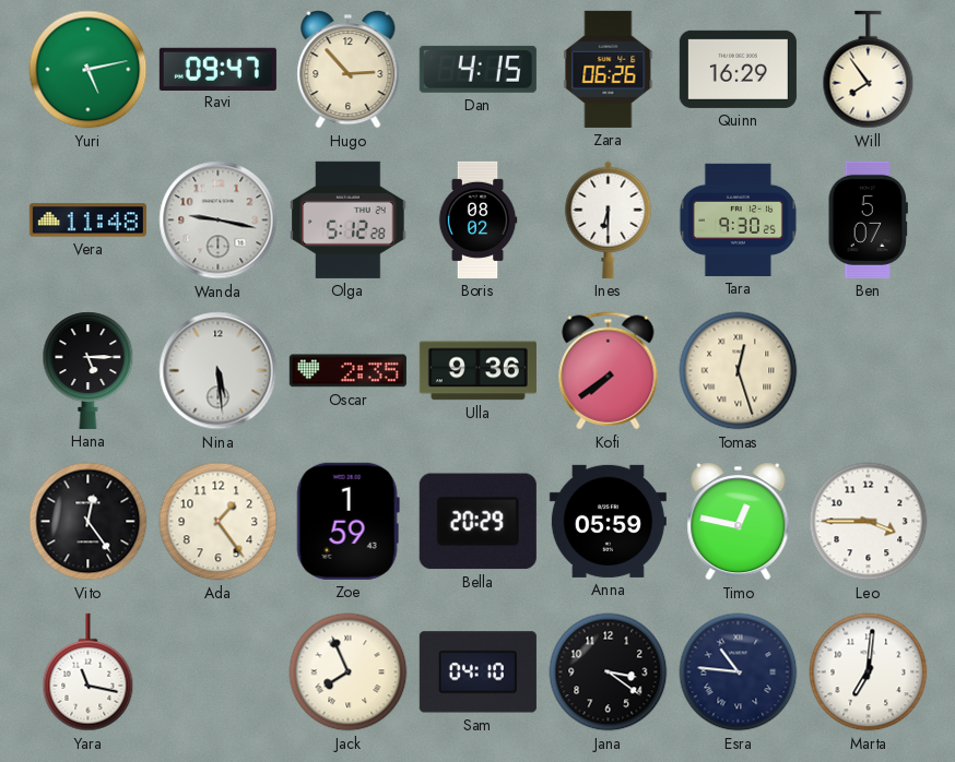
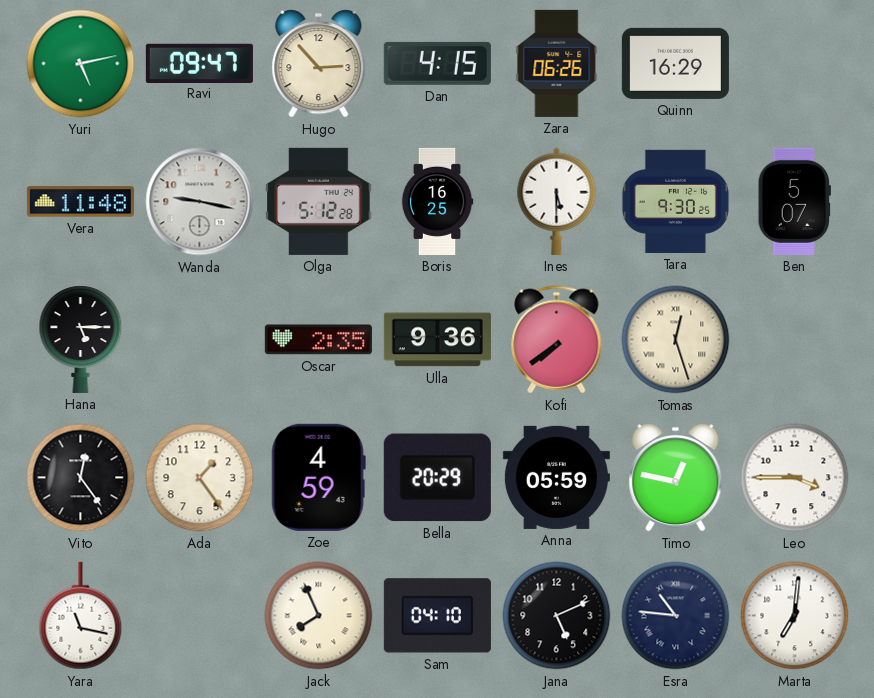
Will: 7:54 -> none
Boris: 08:02 -> 16:25
Ines: 6:30 -> 5:30
Nina: 5:29 -> none
Zoe: 1:59 -> 4:59
Jana: 3:21 -> 5:11
